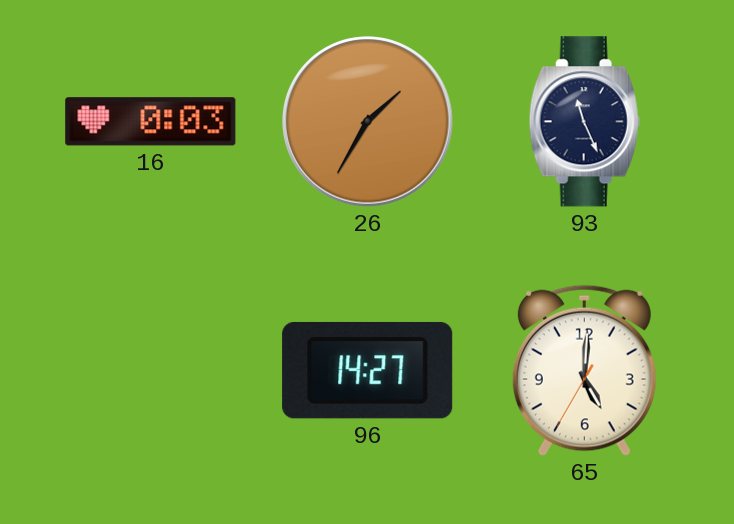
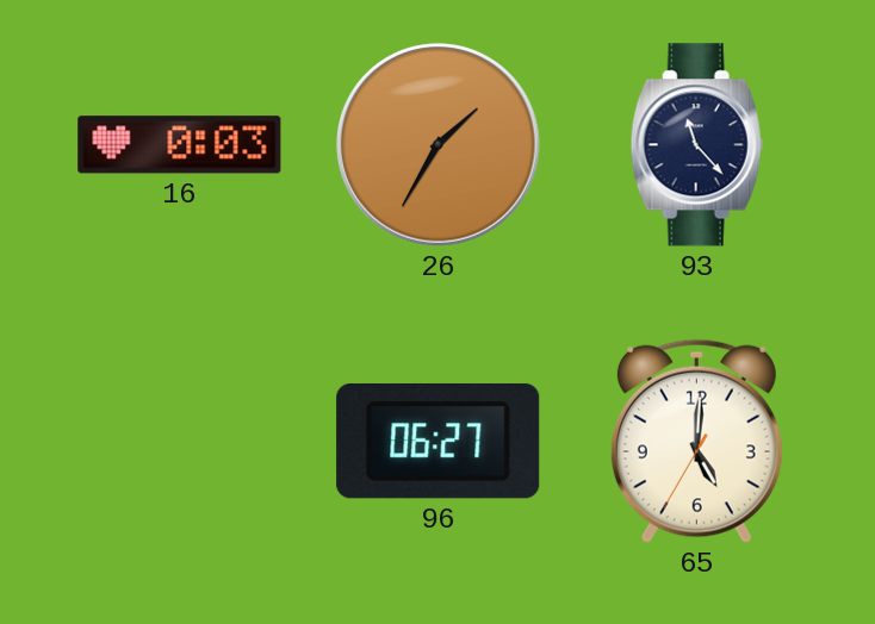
93: 11:26 -> 11:23
96: 14:27 -> 06:27
